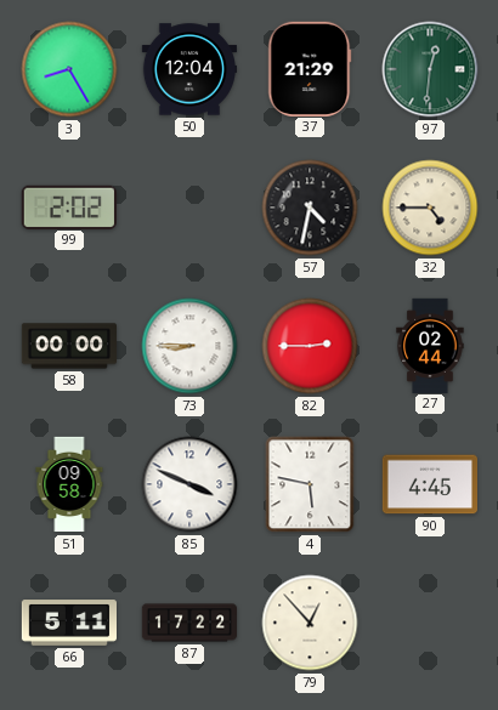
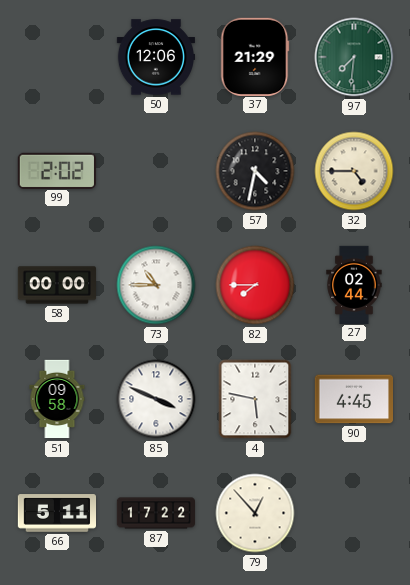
3: 8:25 -> none
50: 12:04 -> 12:06
97: 12:31 -> 7:31
73: 8:45 -> 10:45
82: 2:45 -> 7:45
